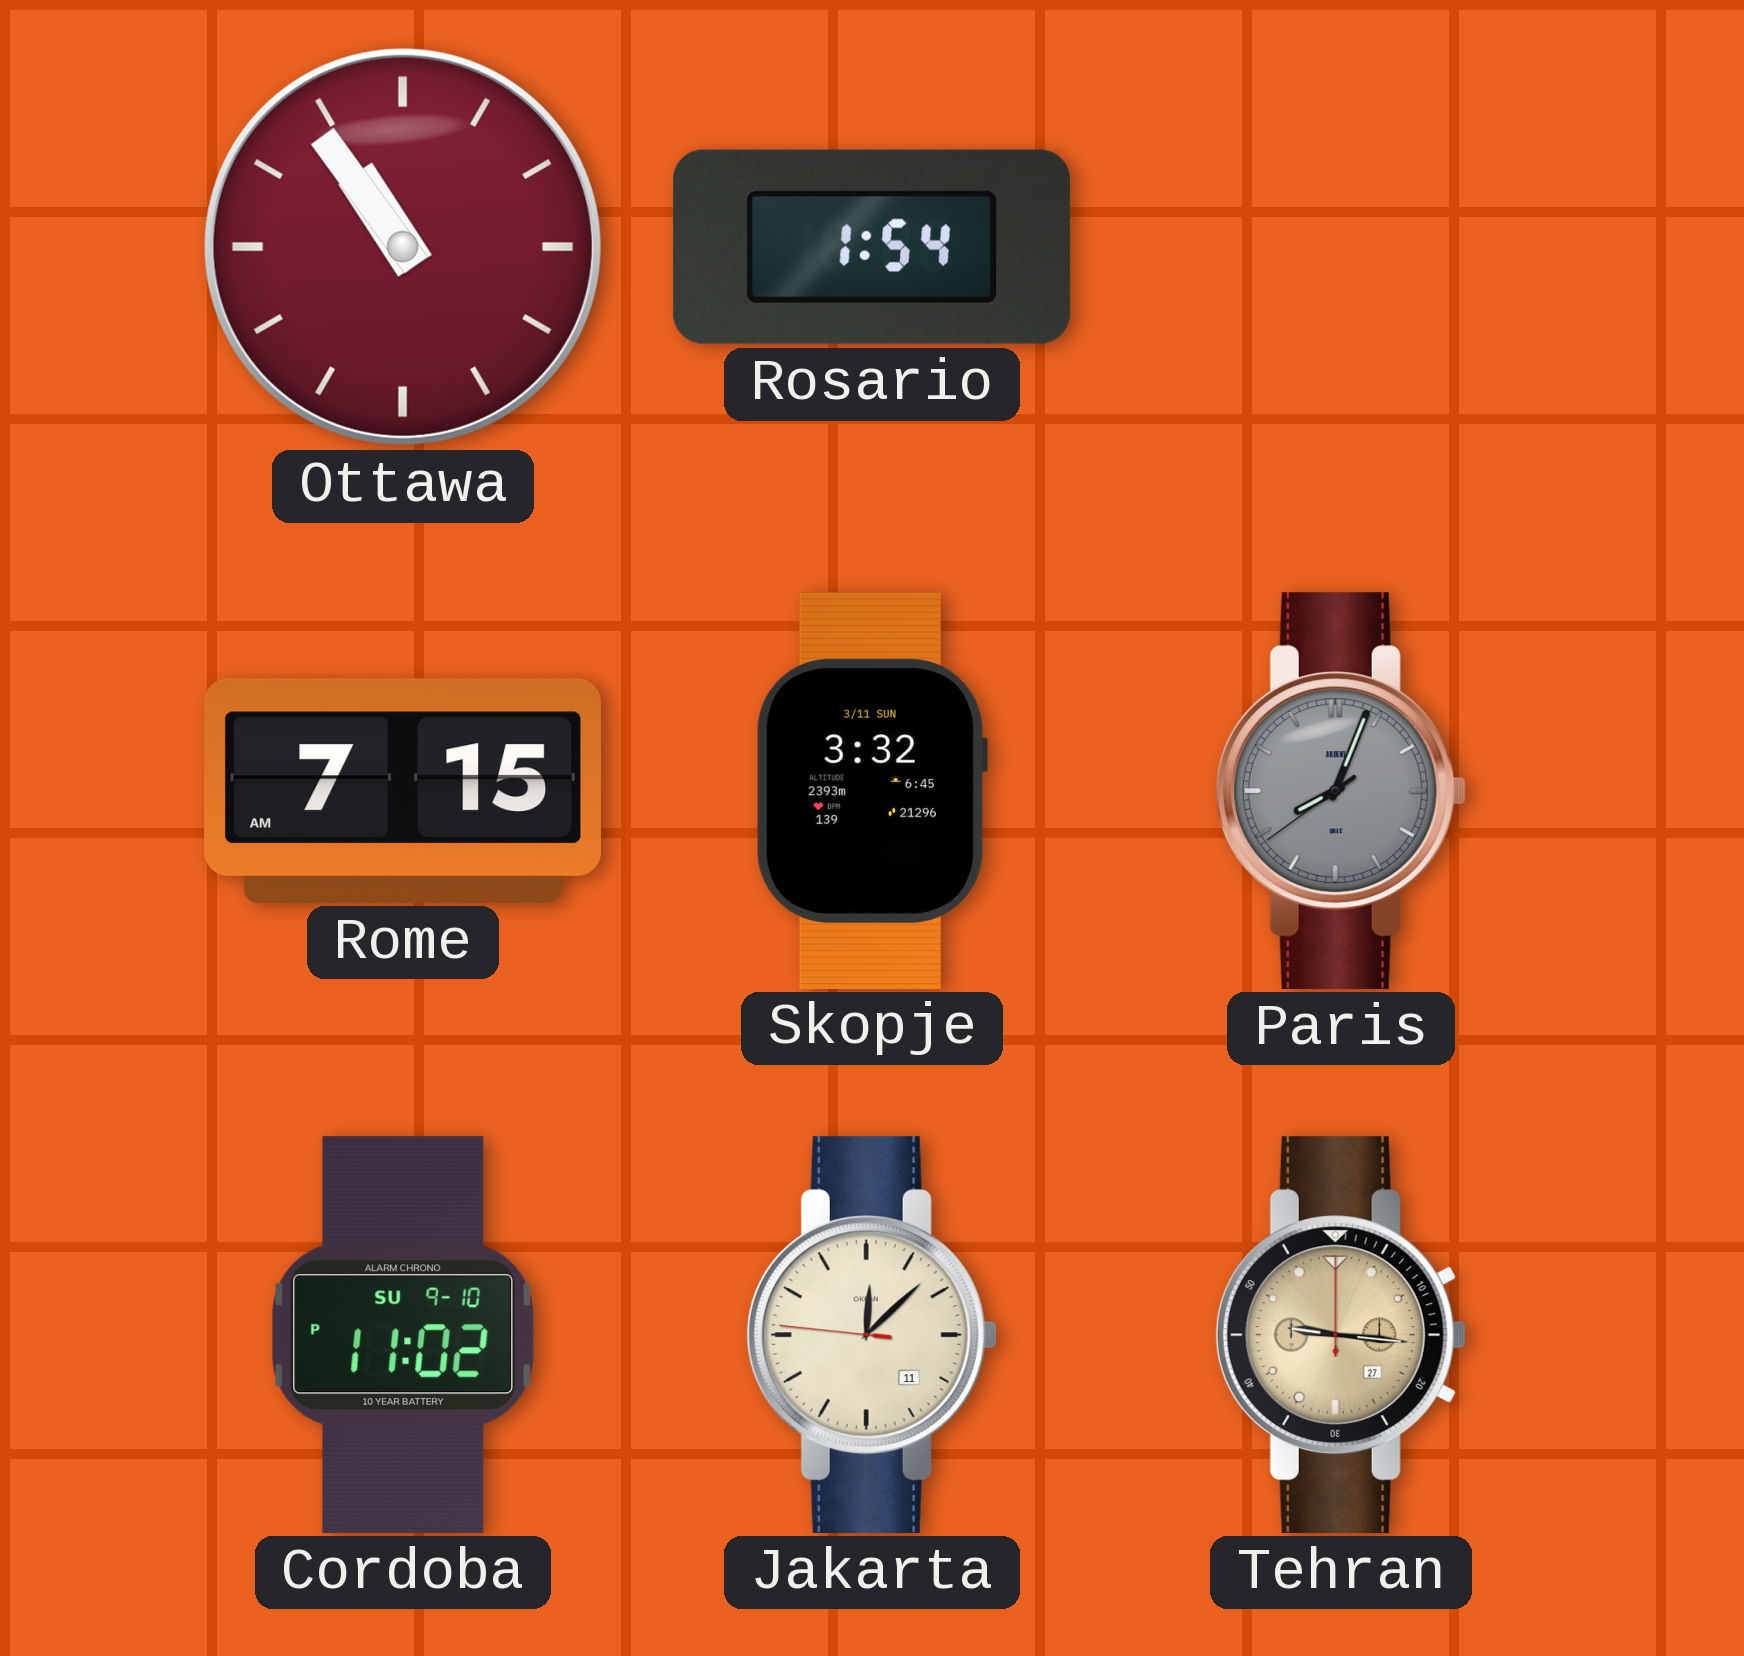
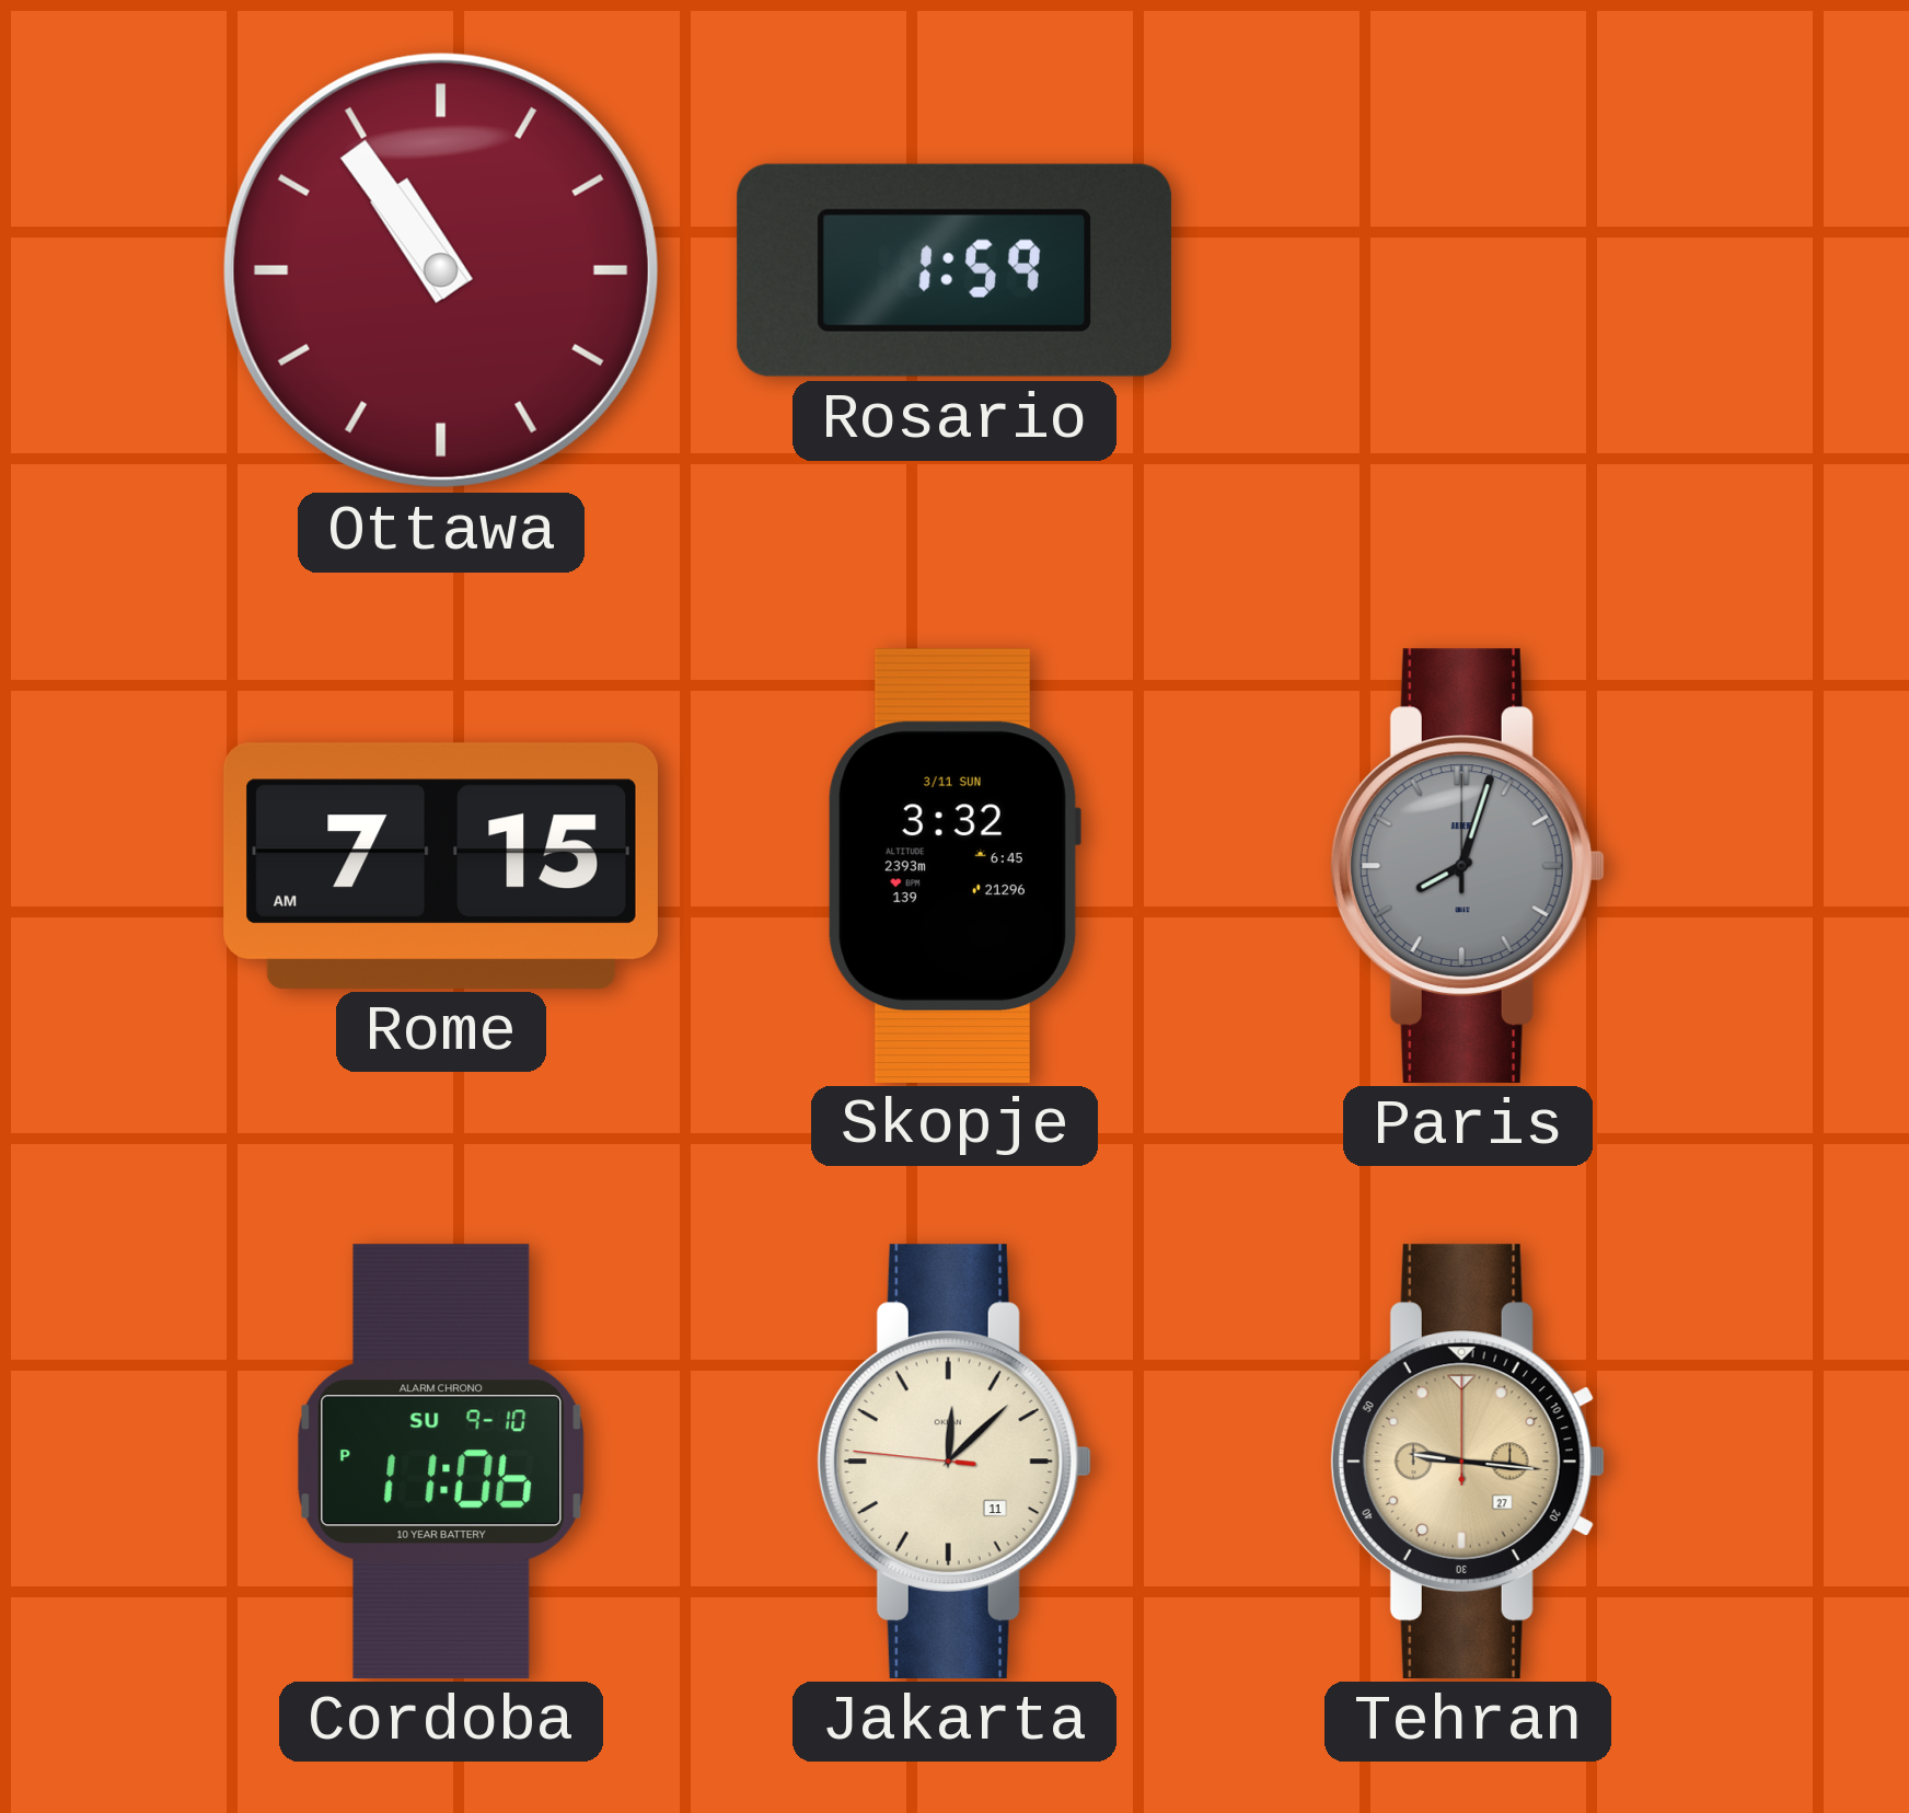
Rosario: 1:54 -> 1:59
Paris: 8:03:39 -> 8:03:00
Cordoba: 11:02 -> 11:06
